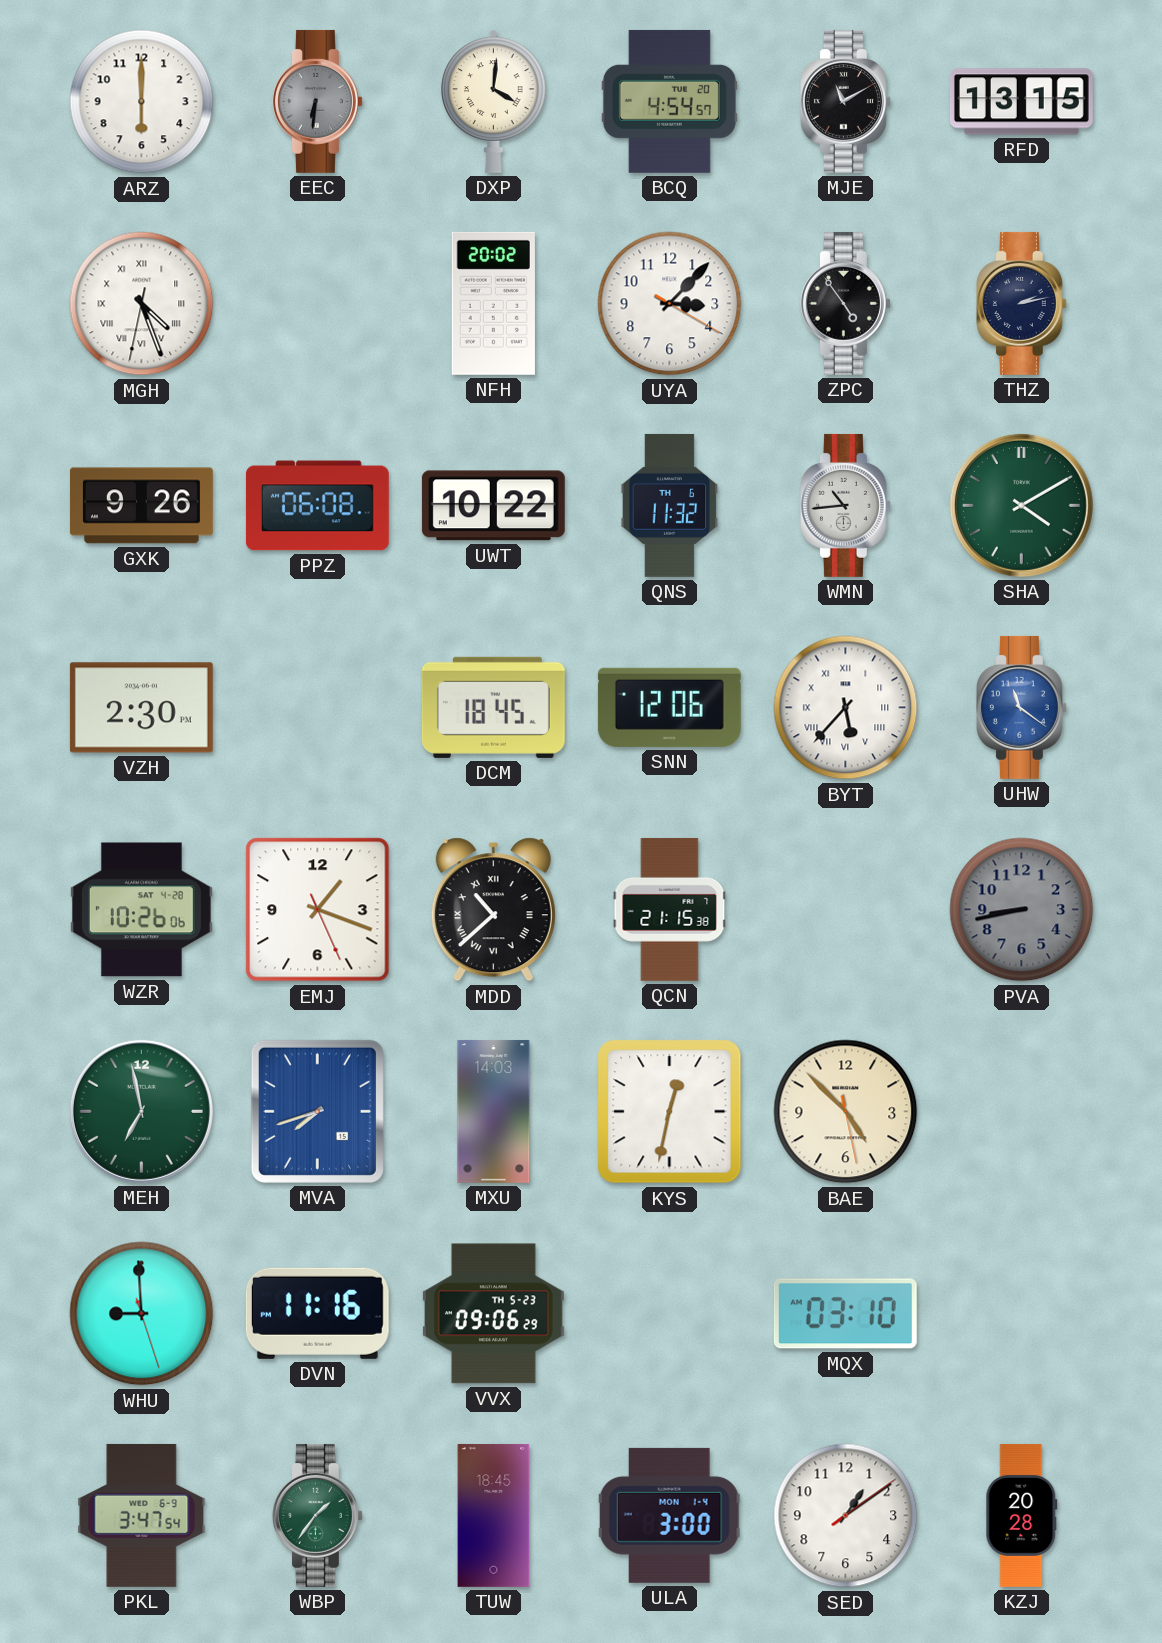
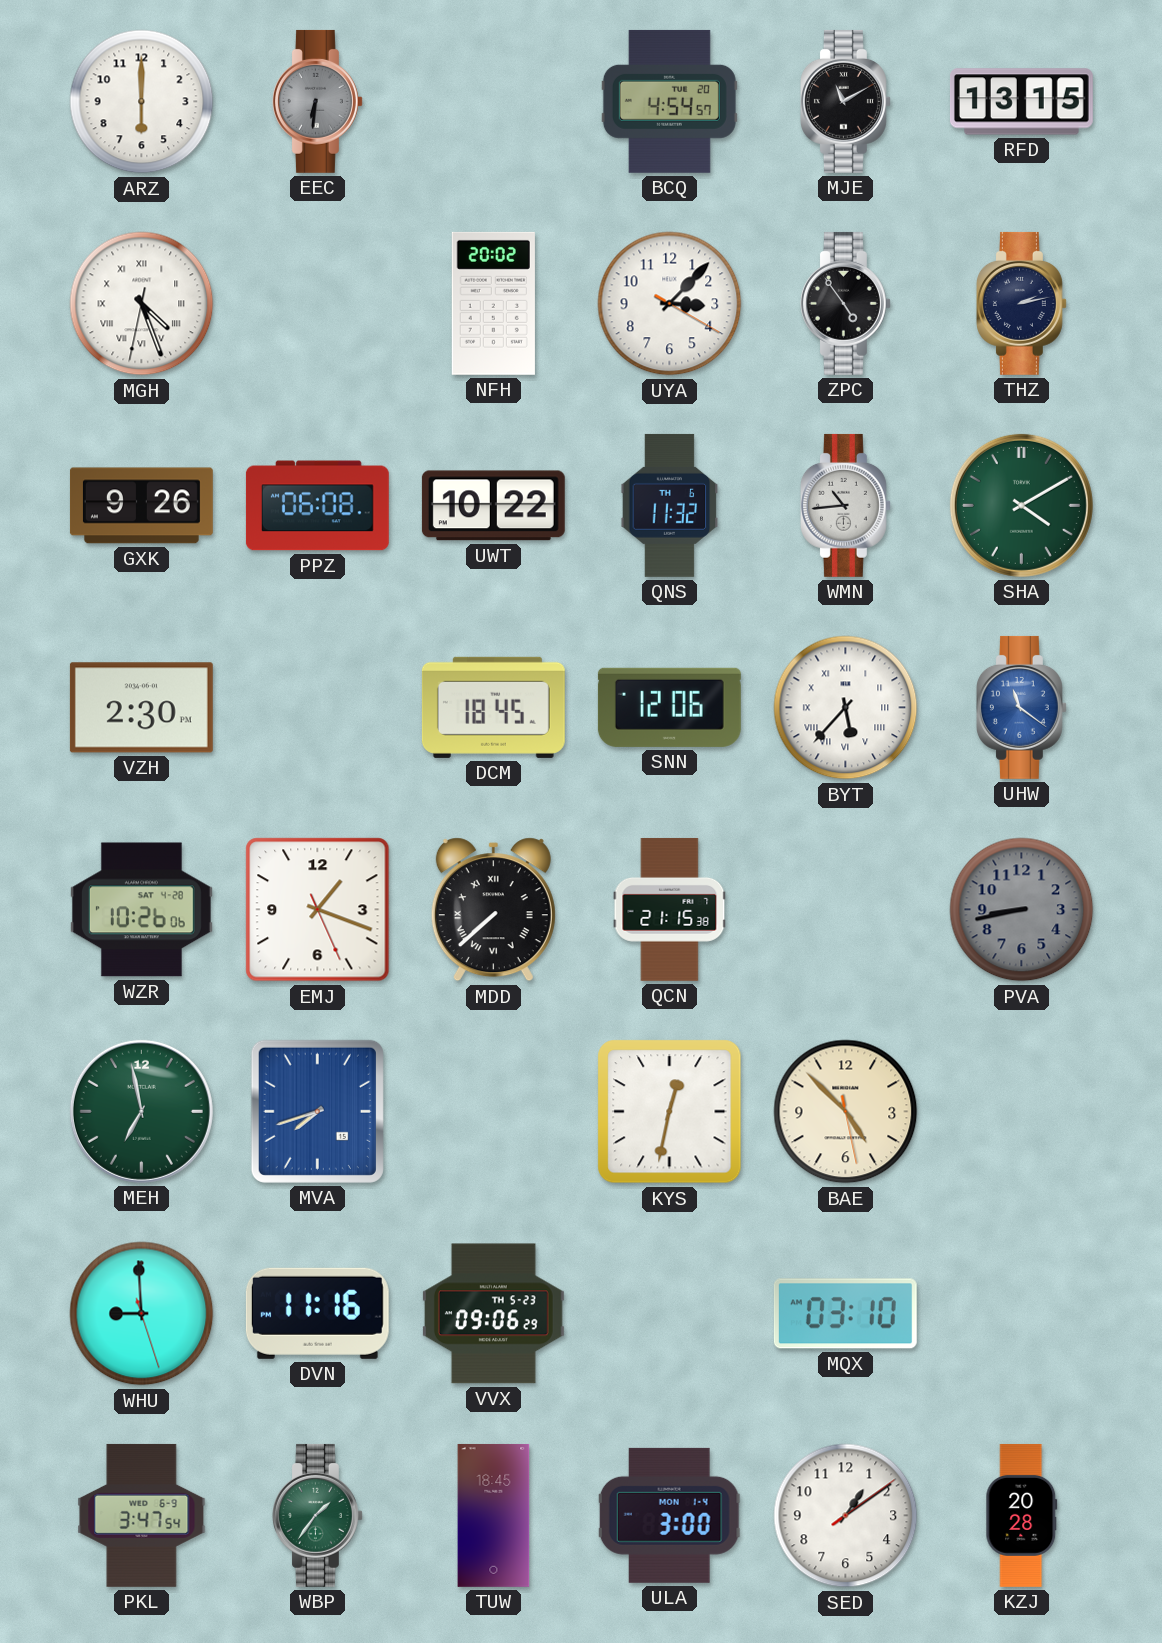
DXP: 4:01 -> none
MDD: 10:38 -> 7:38
MXU: 14:03 -> none
